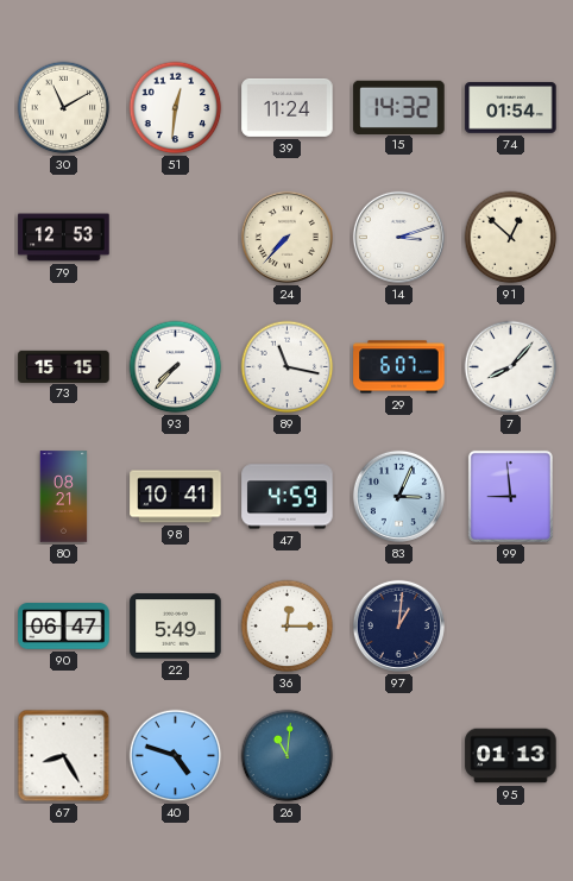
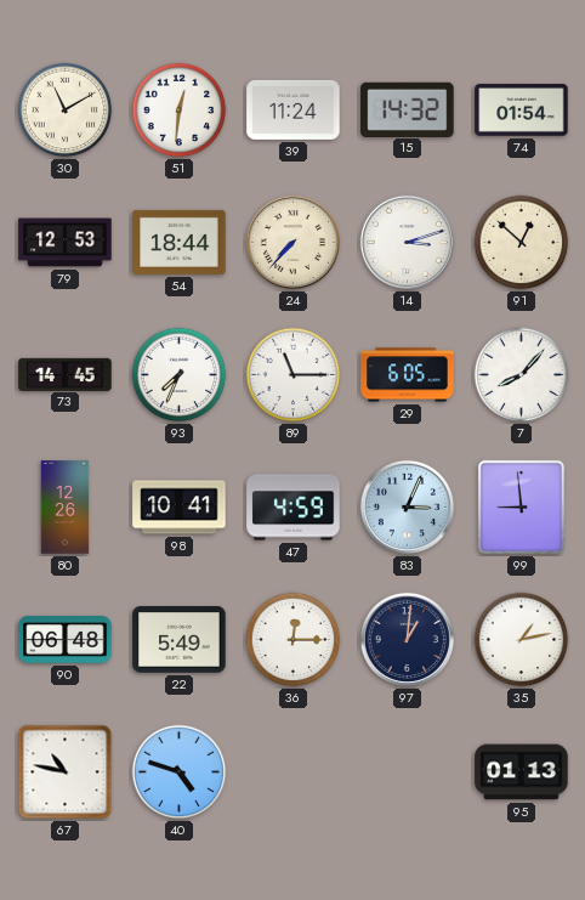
54: none -> 18:44
73: 15:15 -> 14:45
93: 7:37 -> 7:34
89: 11:17 -> 11:15
29: 6:07 -> 6:05
80: 08:21 -> 12:26
90: 06:47 -> 06:48
35: none -> 1:13
67: 8:25 -> 10:47
26: 11:01 -> none
